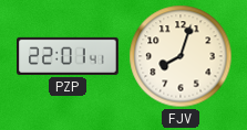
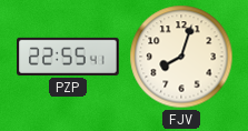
PZP: 22:01 -> 22:55
